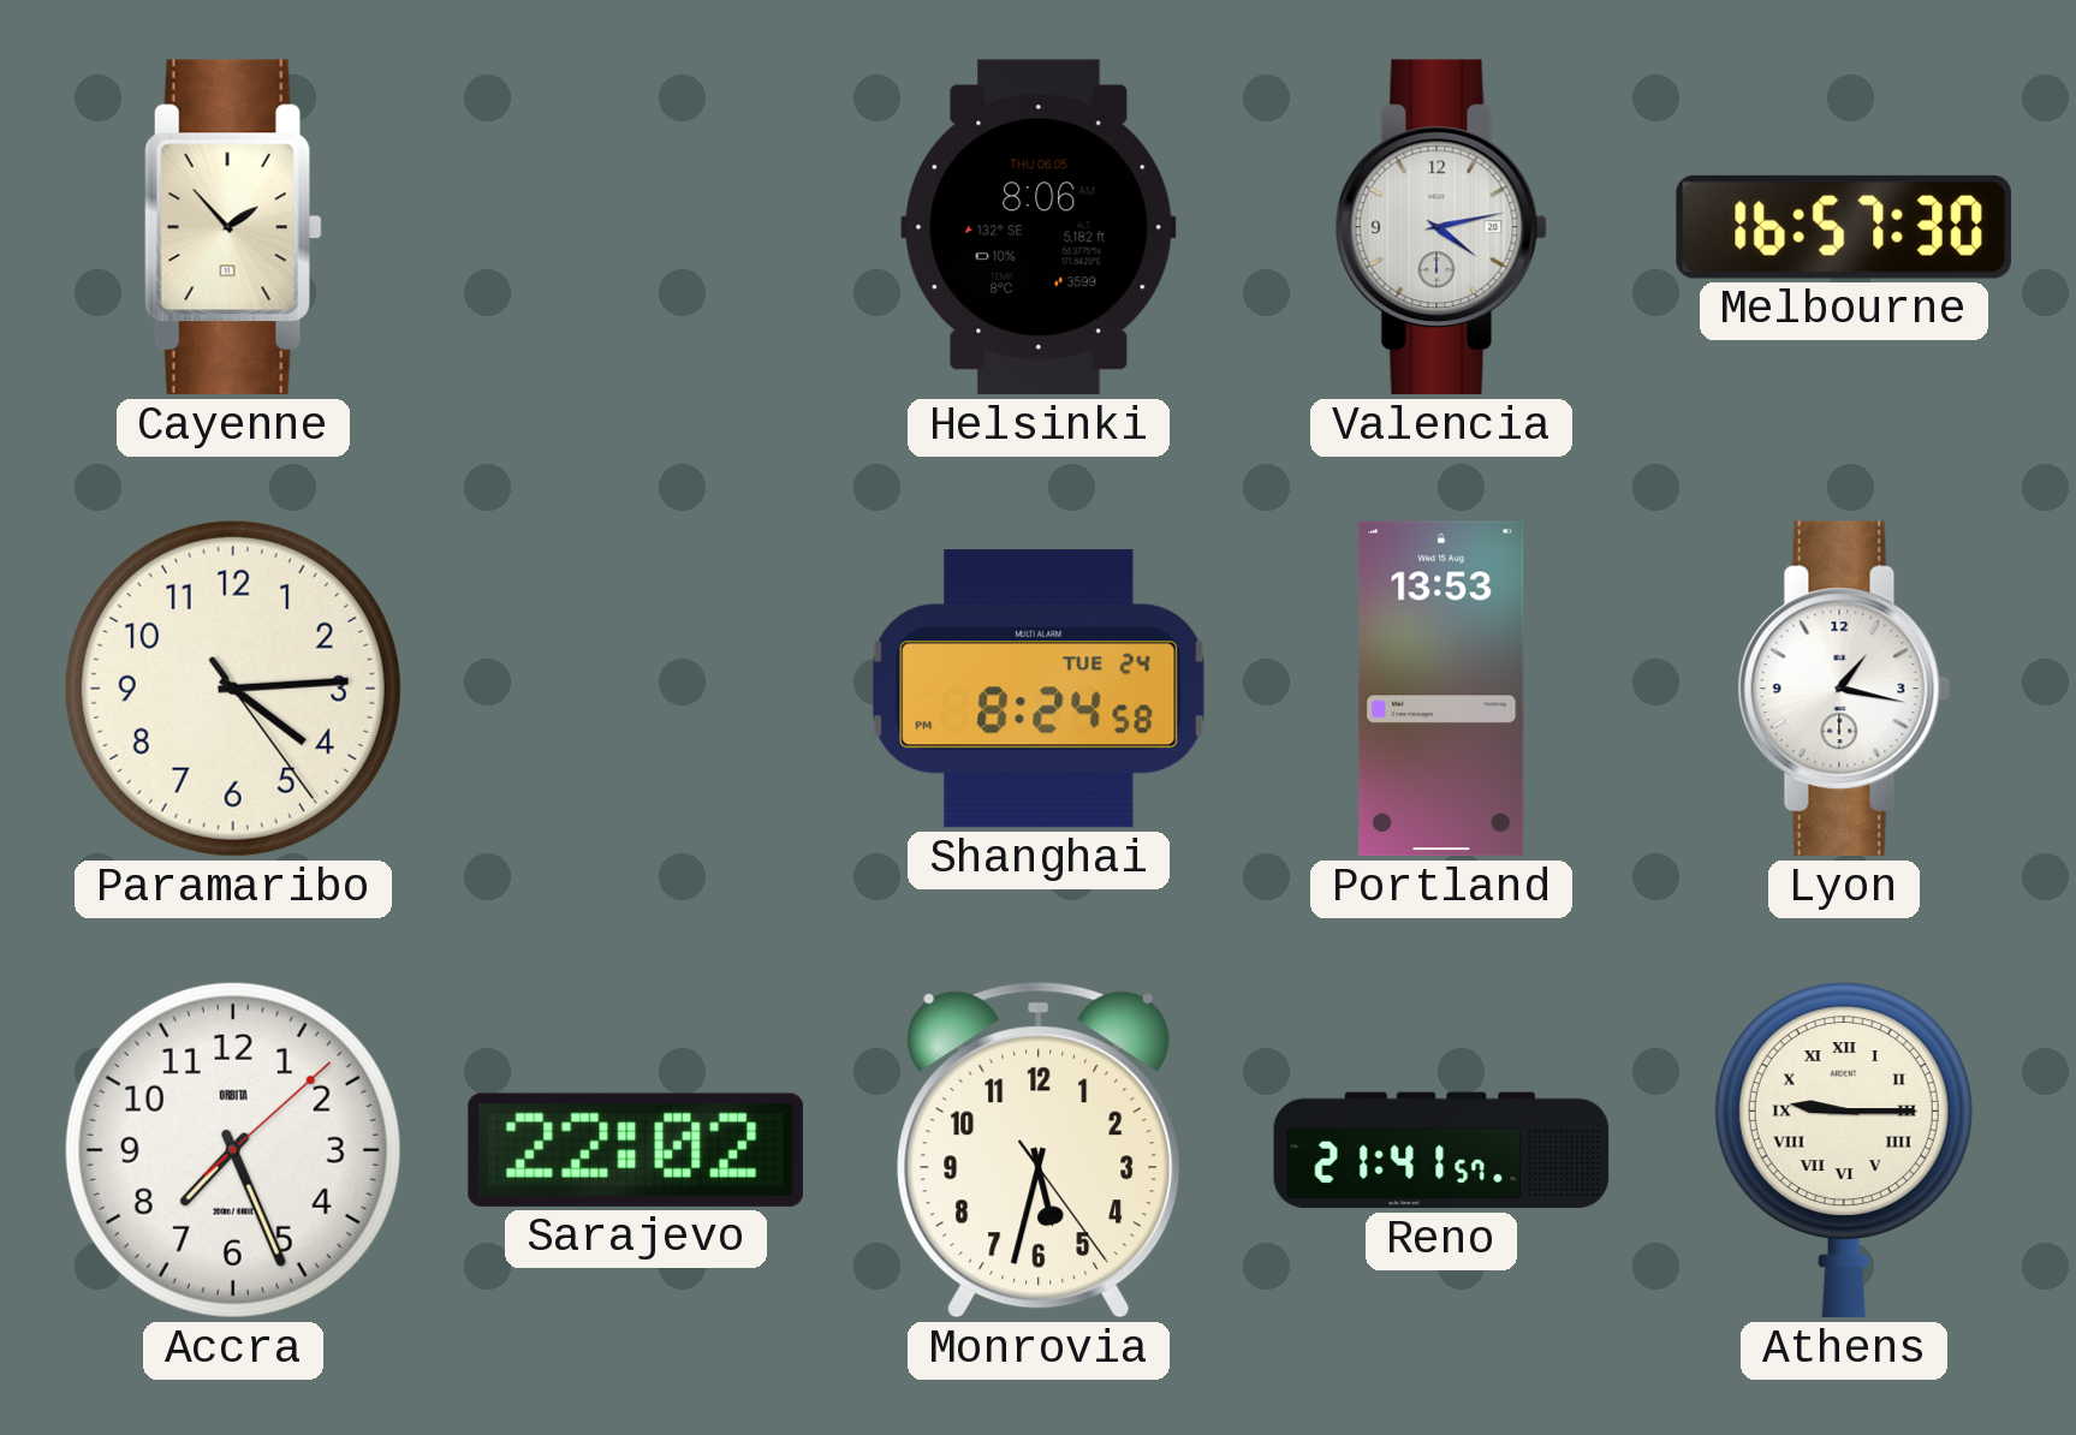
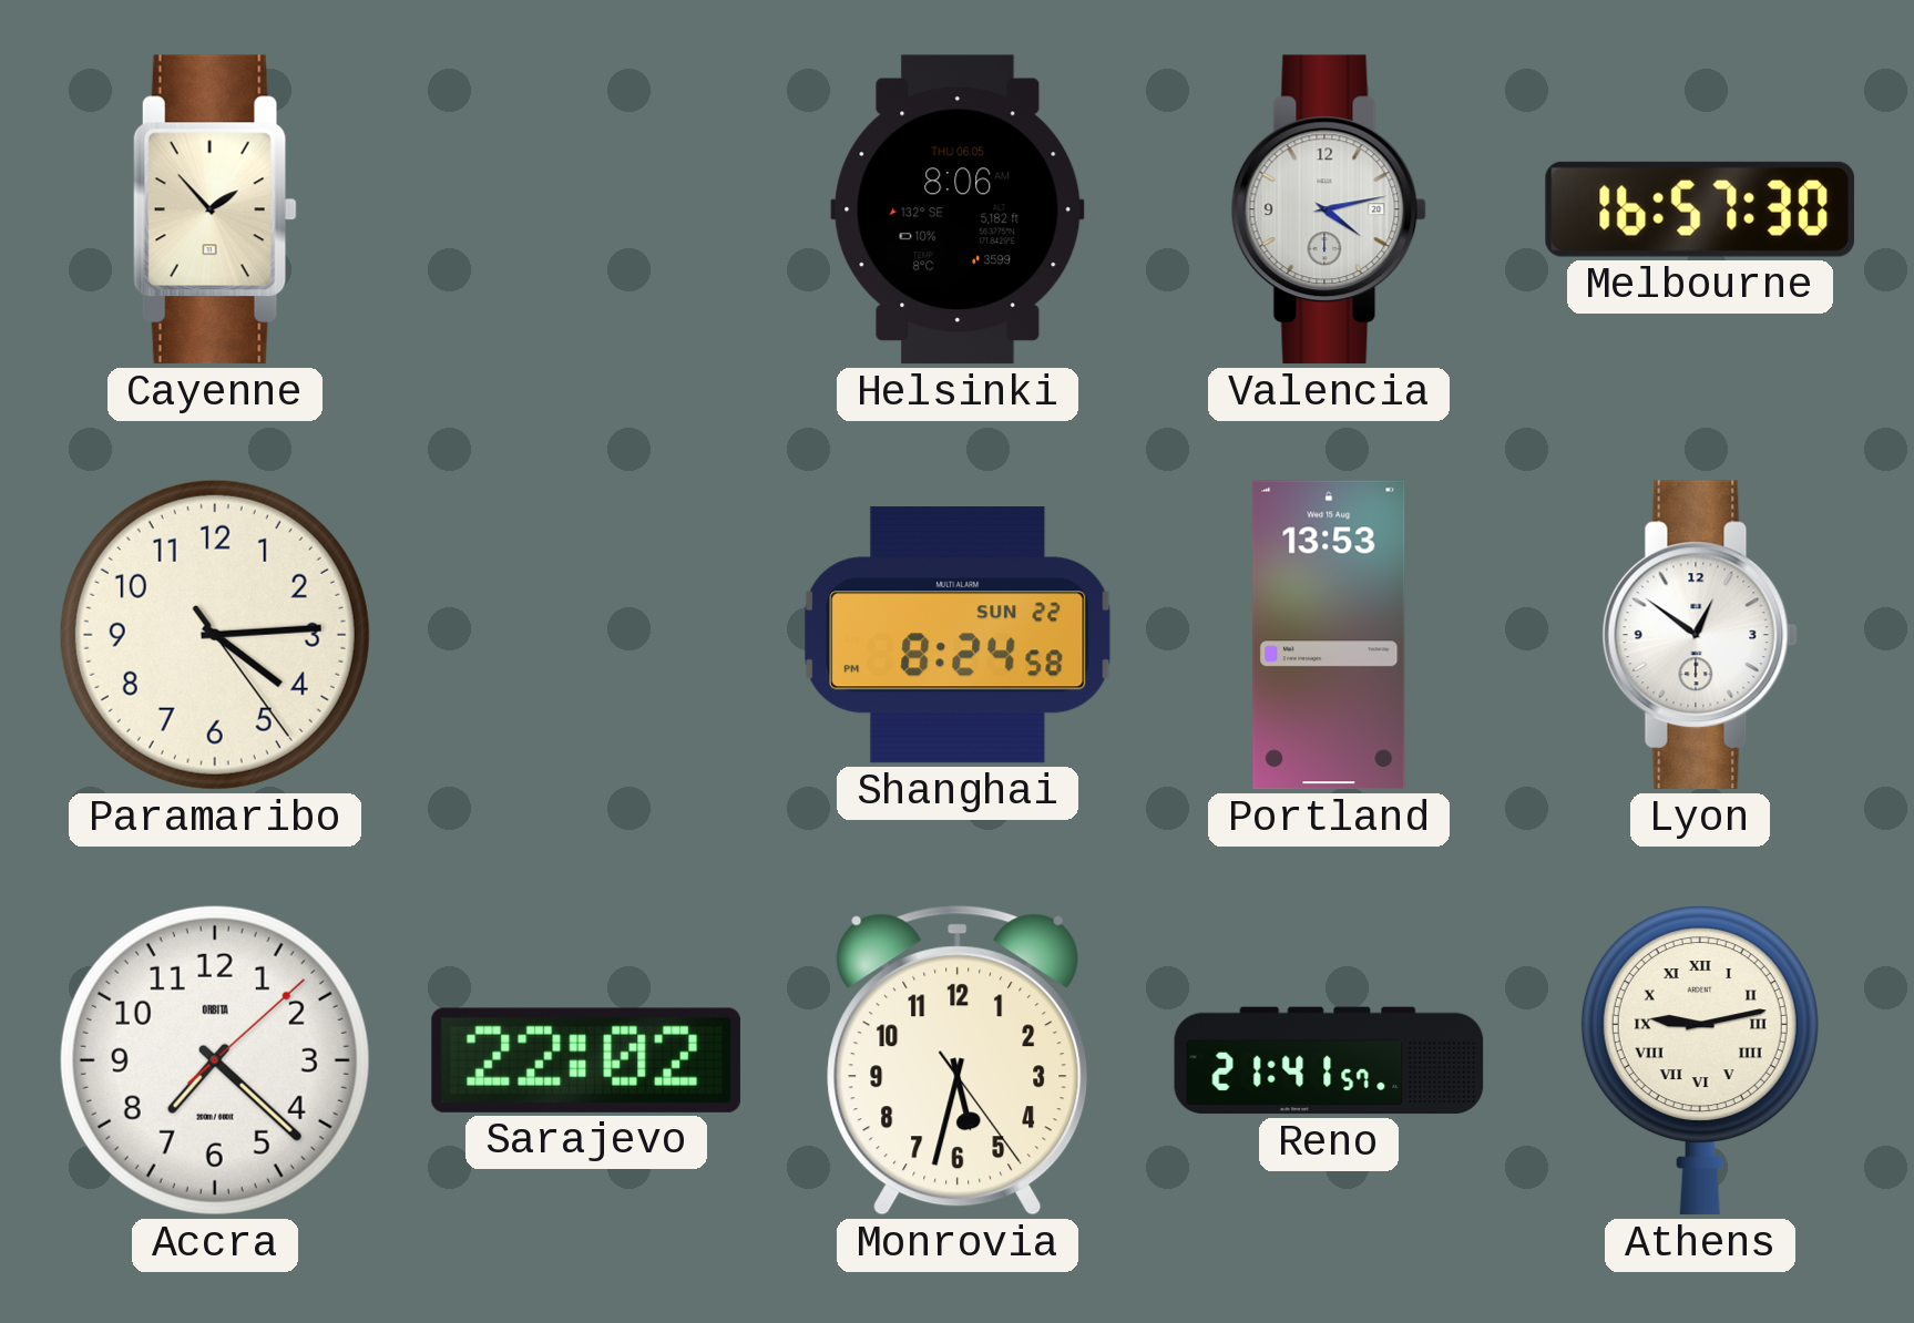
Shanghai date: TUE 24 -> SUN 22
Lyon: 1:17 -> 12:51
Accra: 7:26 -> 7:22
Athens: 9:15 -> 9:13
